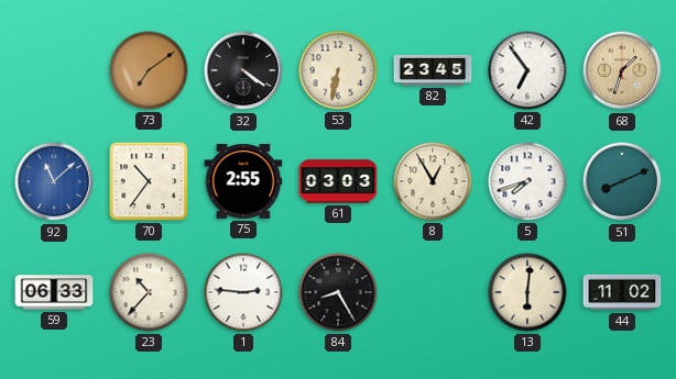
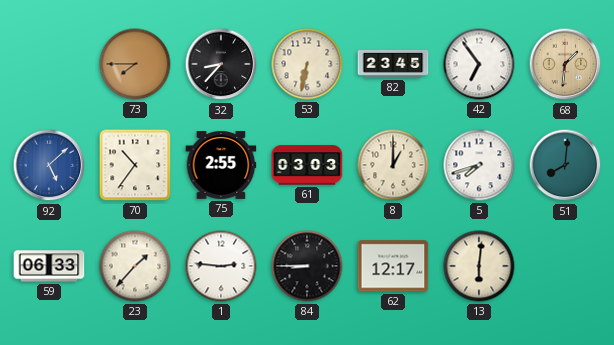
73: 7:09 -> 7:45
32: 4:21 -> 8:37
68: 1:33 -> 1:31
92: 11:08 -> 5:08
8: 12:55 -> 1:00
51: 8:11 -> 8:01
23: 10:37 -> 1:37
84: 8:25 -> 8:45
62: none -> 12:17
44: 11:02 -> none
